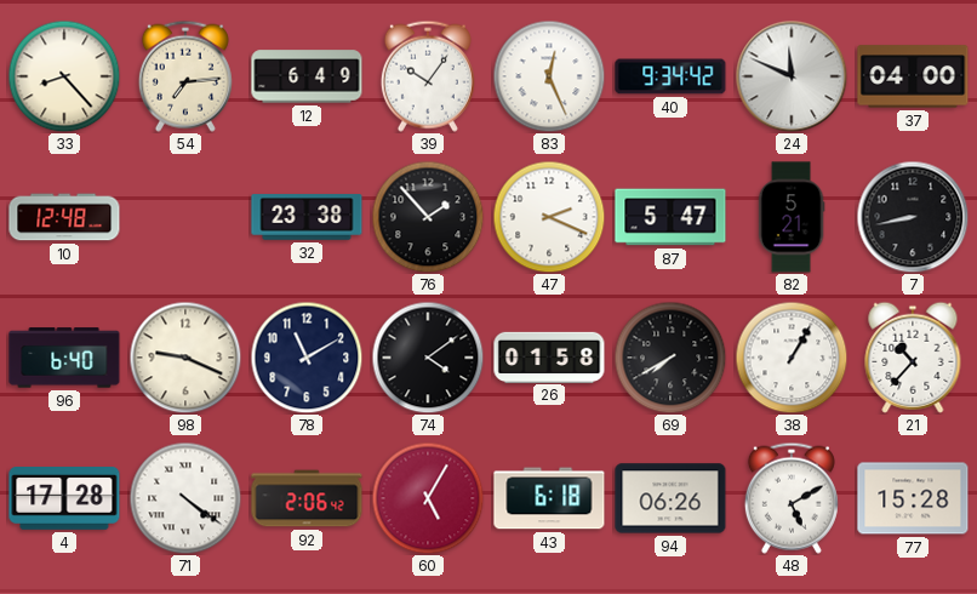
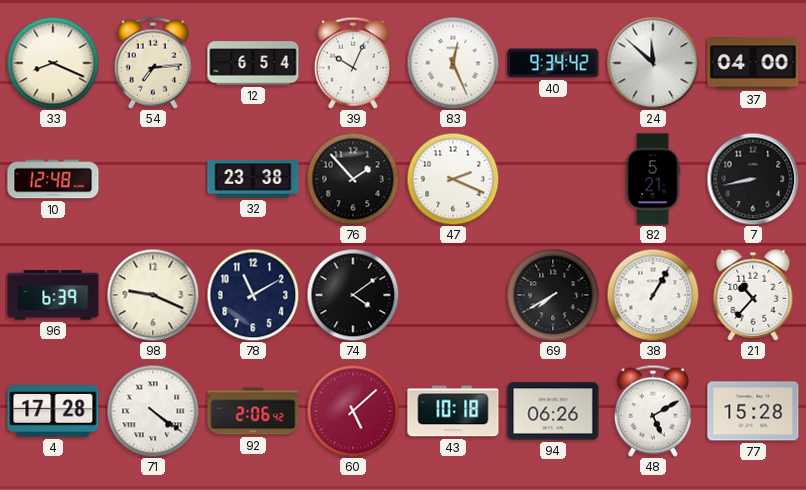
33: 8:23 -> 8:19
12: 6:49 -> 6:54
39: 10:06 -> 10:04
24: 11:49 -> 11:52
87: 5:47 -> none
96: 6:40 -> 6:39
26: 01:58 -> none
60: 5:05 -> 5:08
43: 6:18 -> 10:18
